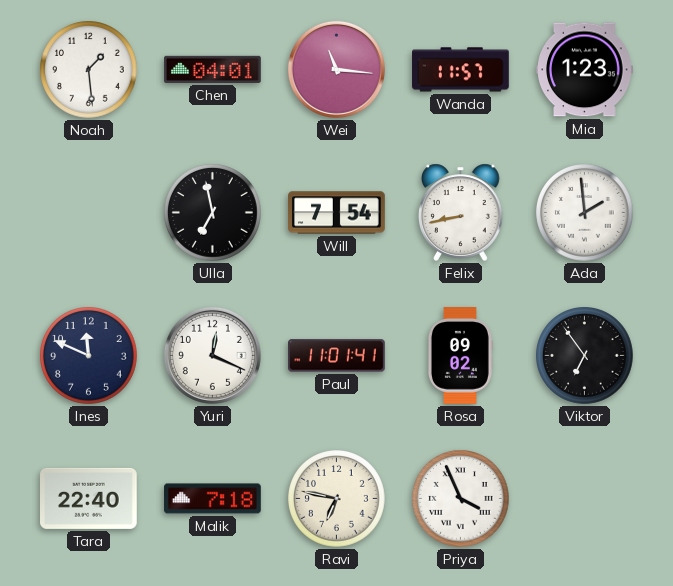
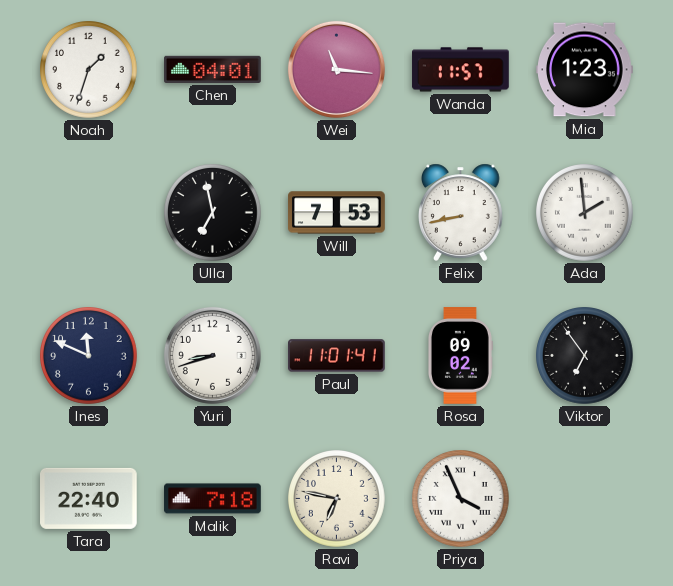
Noah: 1:29 -> 1:33
Will: 7:54 -> 7:53
Yuri: 12:19 -> 8:42
